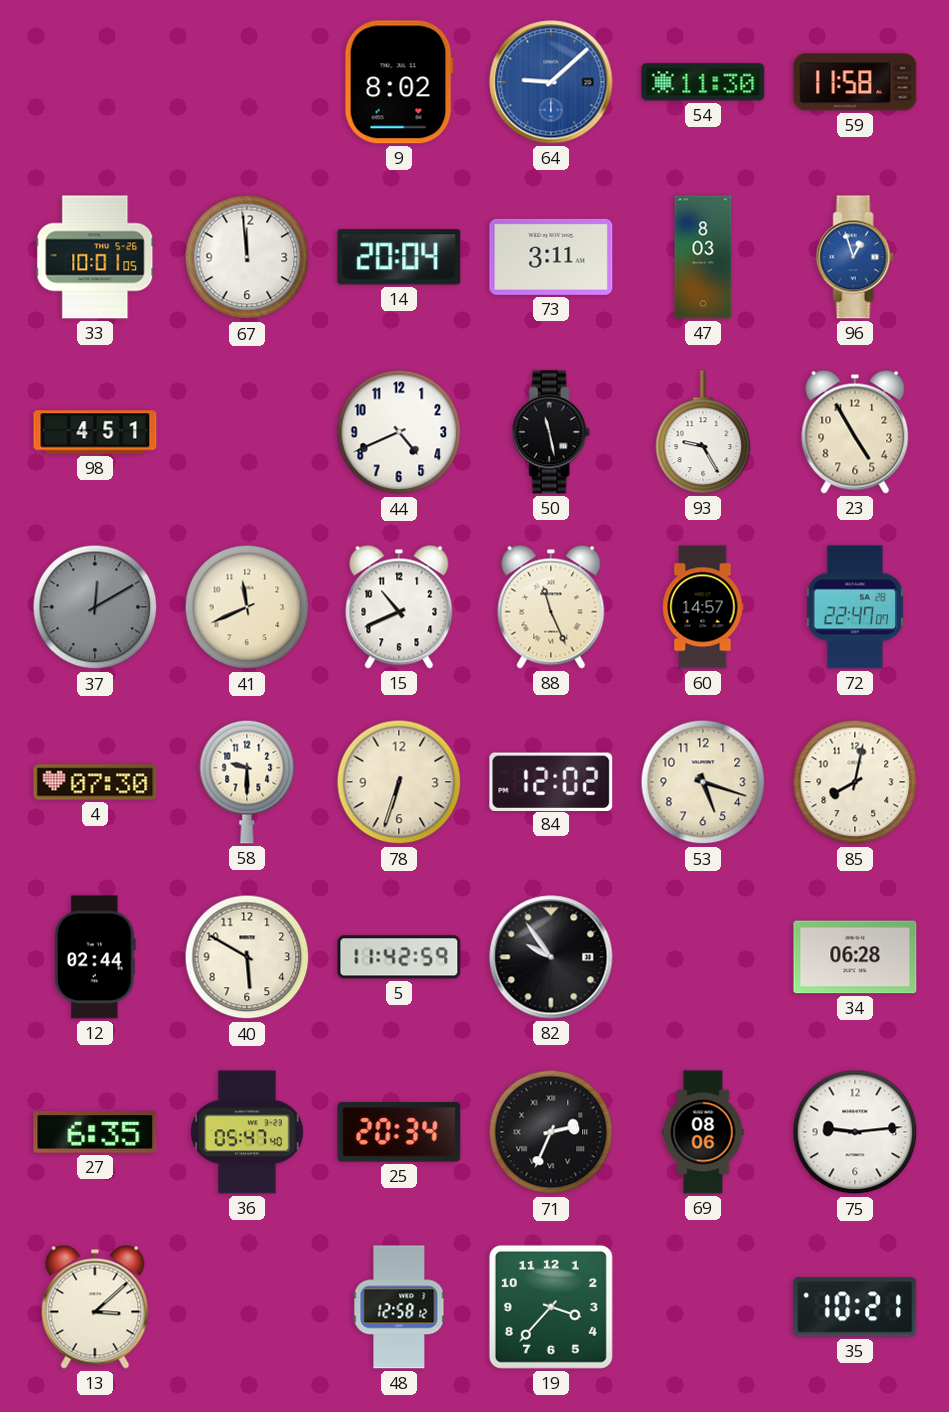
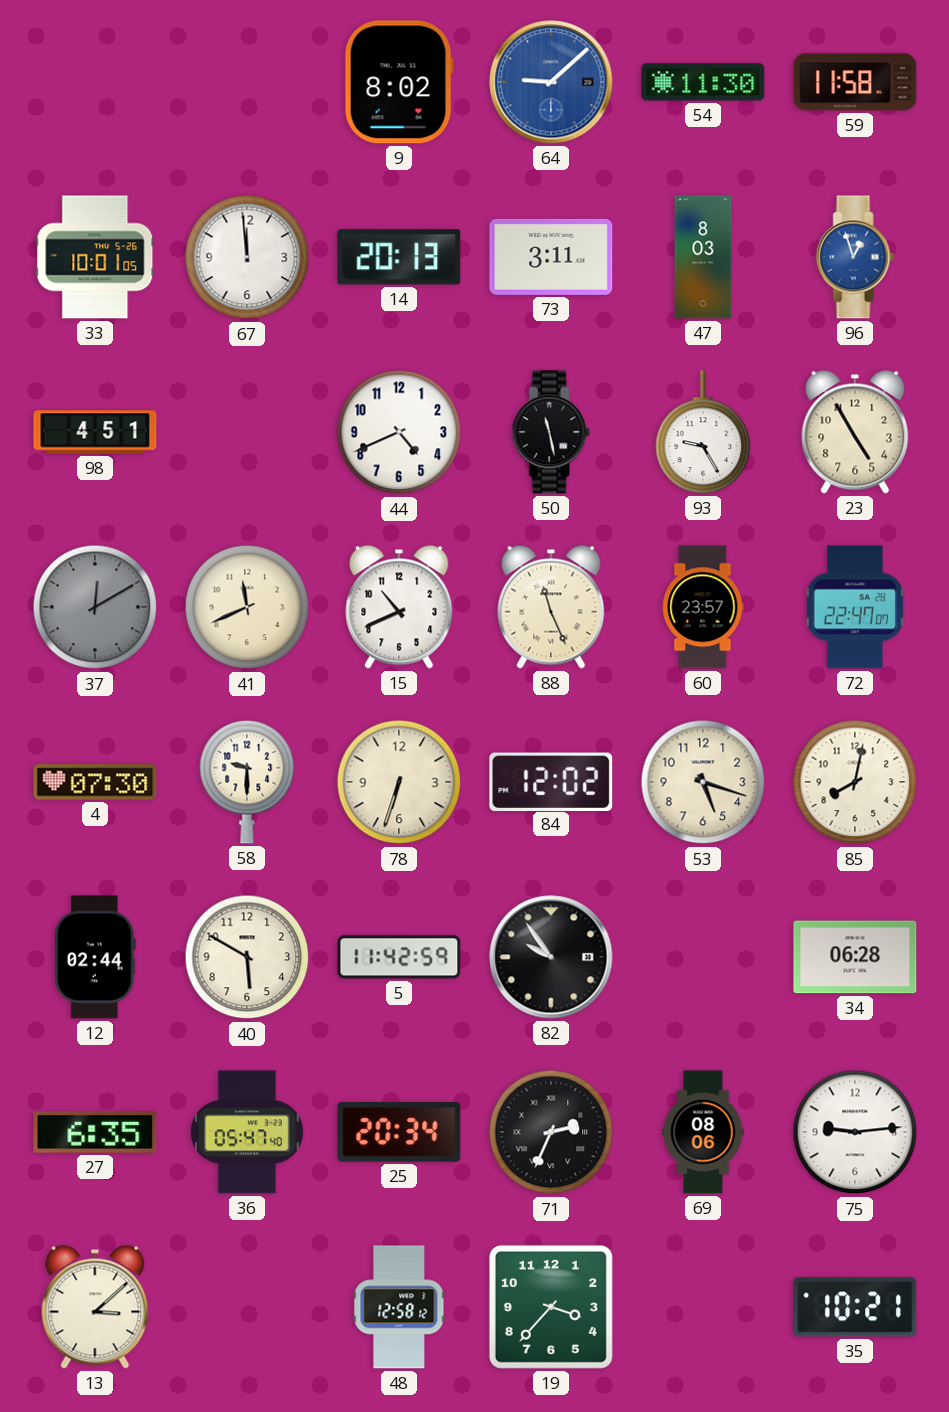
14: 20:04 -> 20:13
60: 14:57 -> 23:57
